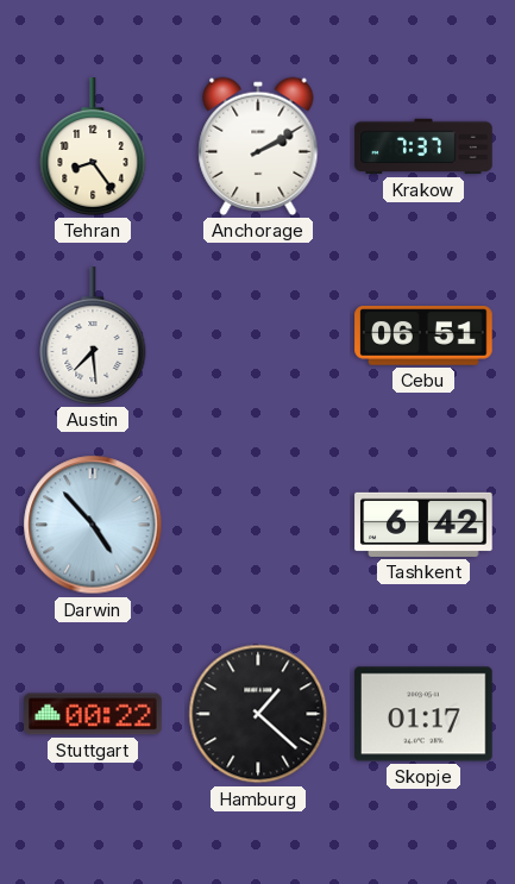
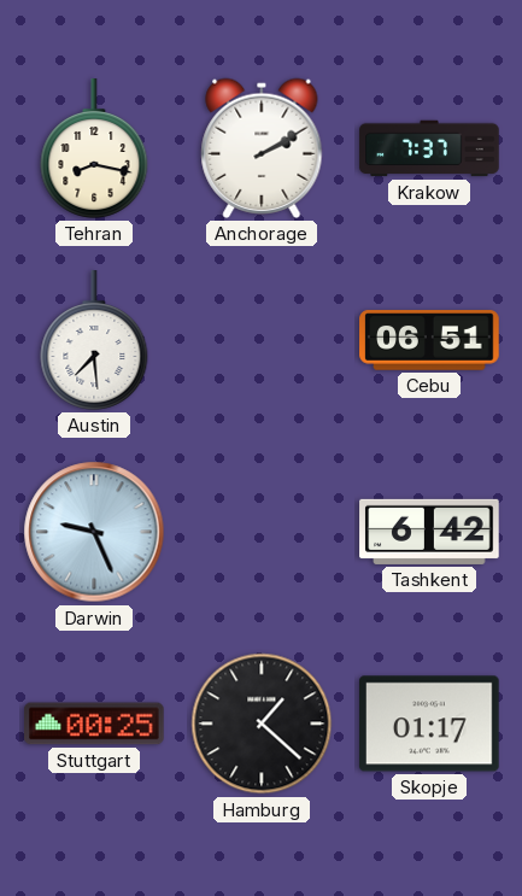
Tehran: 8:24 -> 8:17
Darwin: 4:53 -> 9:26
Stuttgart: 00:22 -> 00:25
